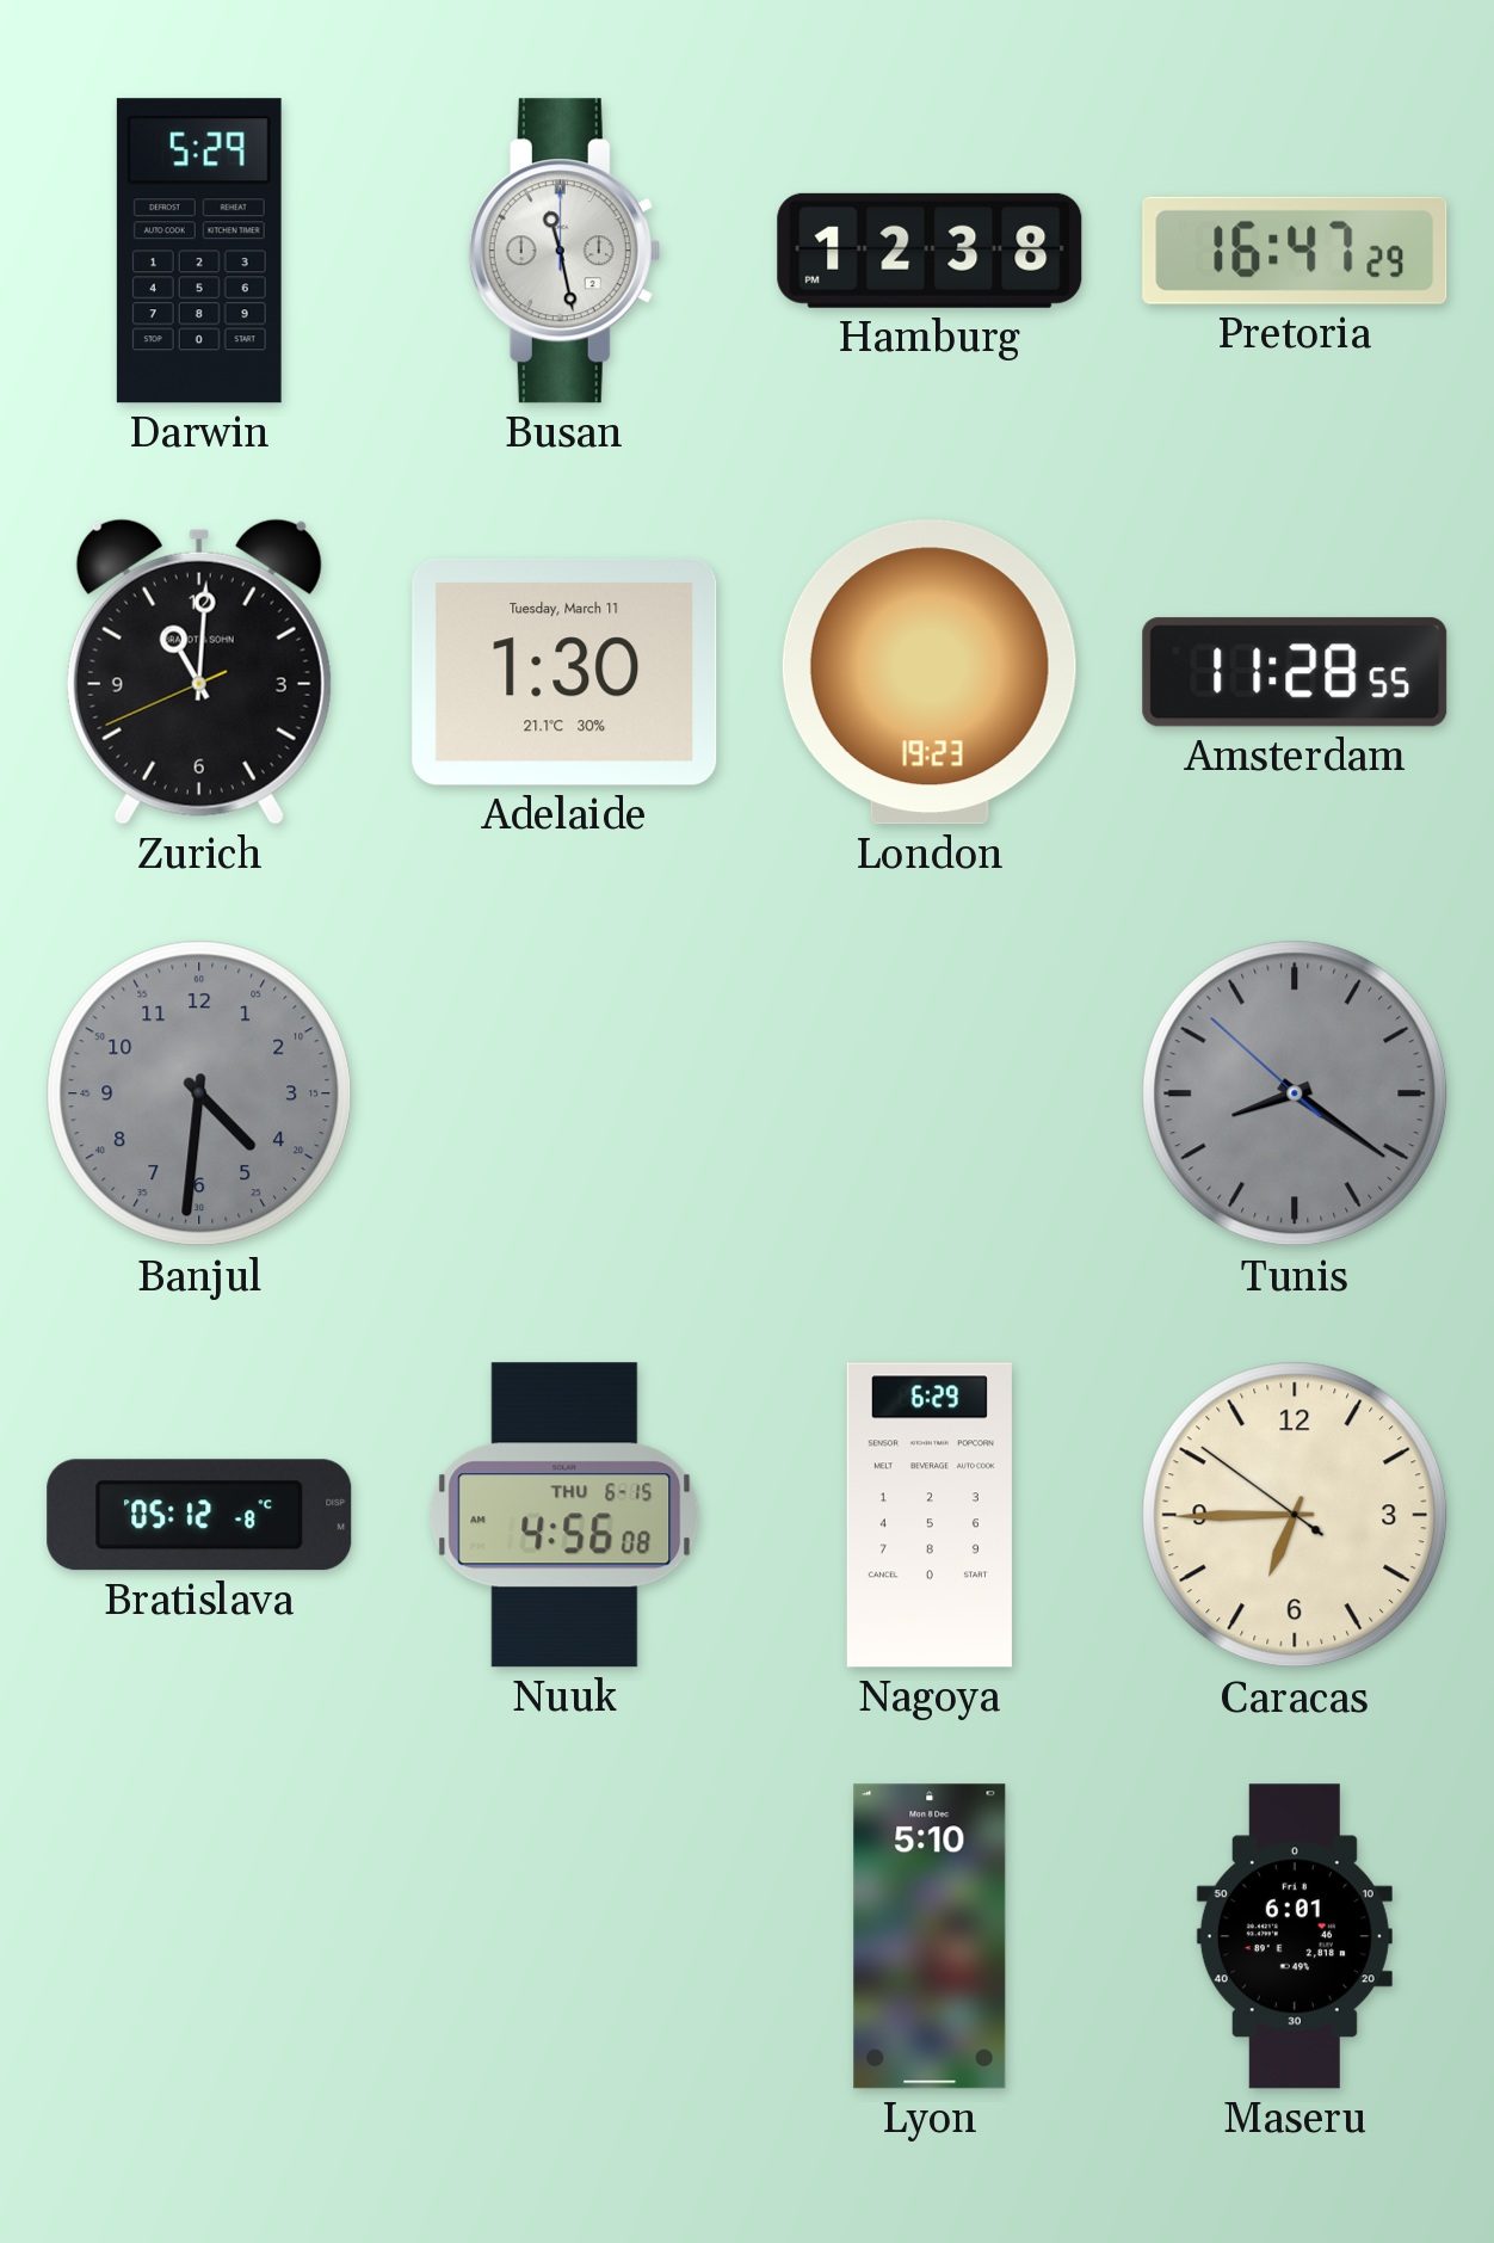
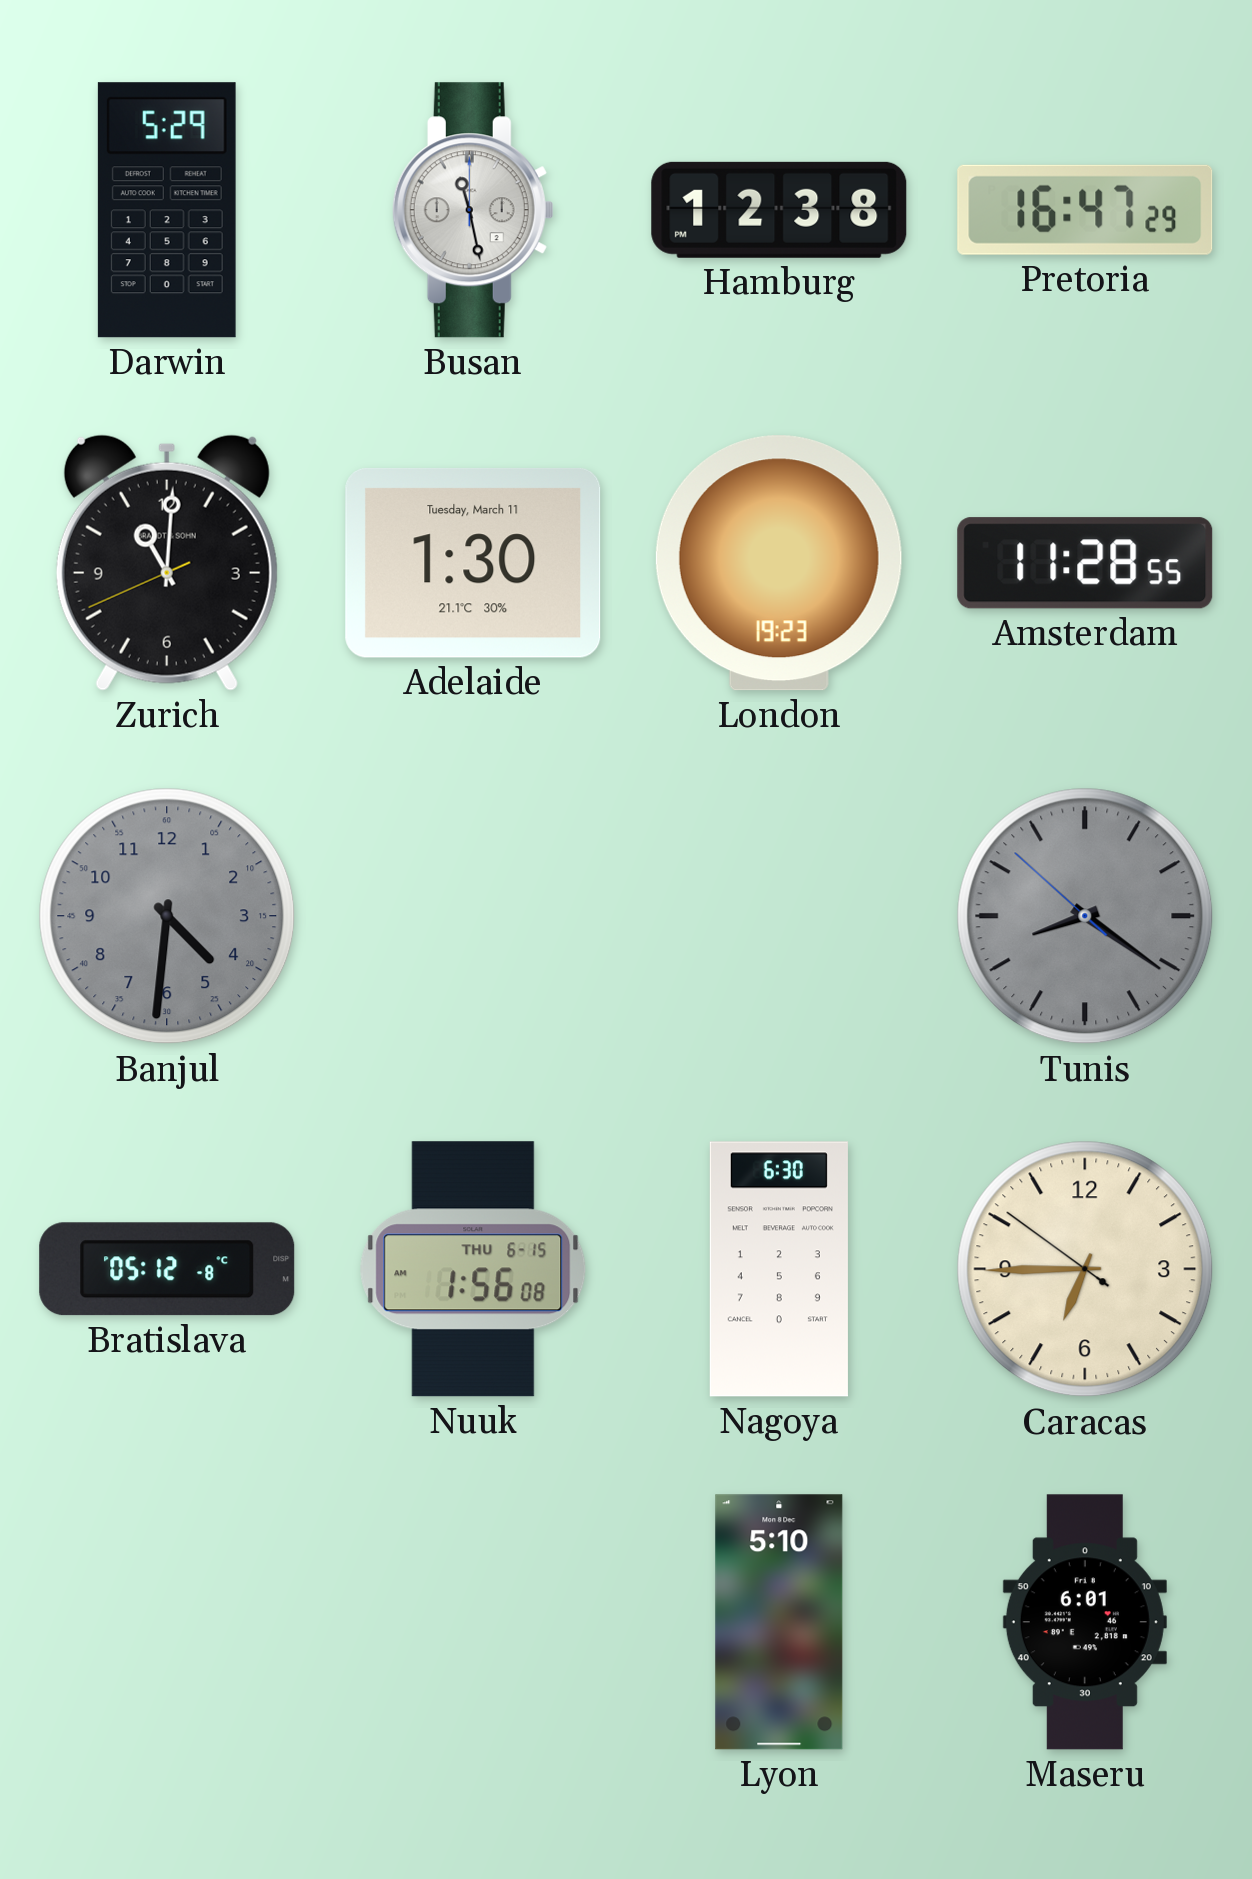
Nuuk: 4:56 -> 1:56
Nagoya: 6:29 -> 6:30
